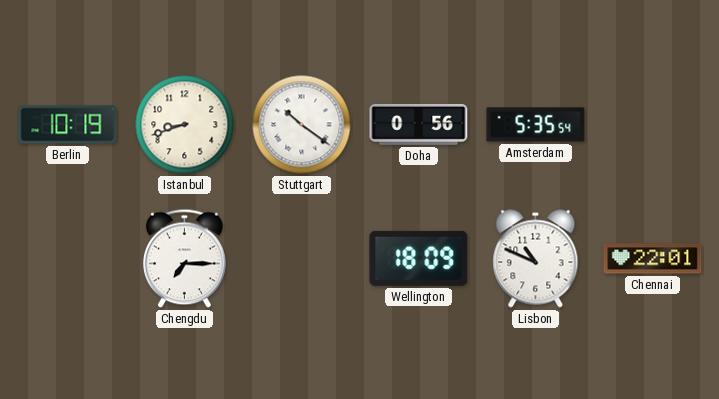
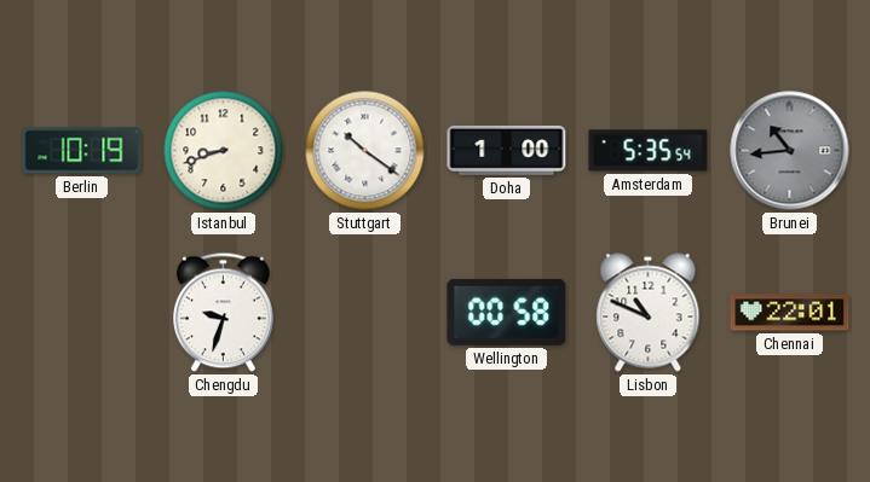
Doha: 0:56 -> 1:00
Brunei: none -> 10:44
Chengdu: 7:15 -> 9:33
Wellington: 18:09 -> 00:58
